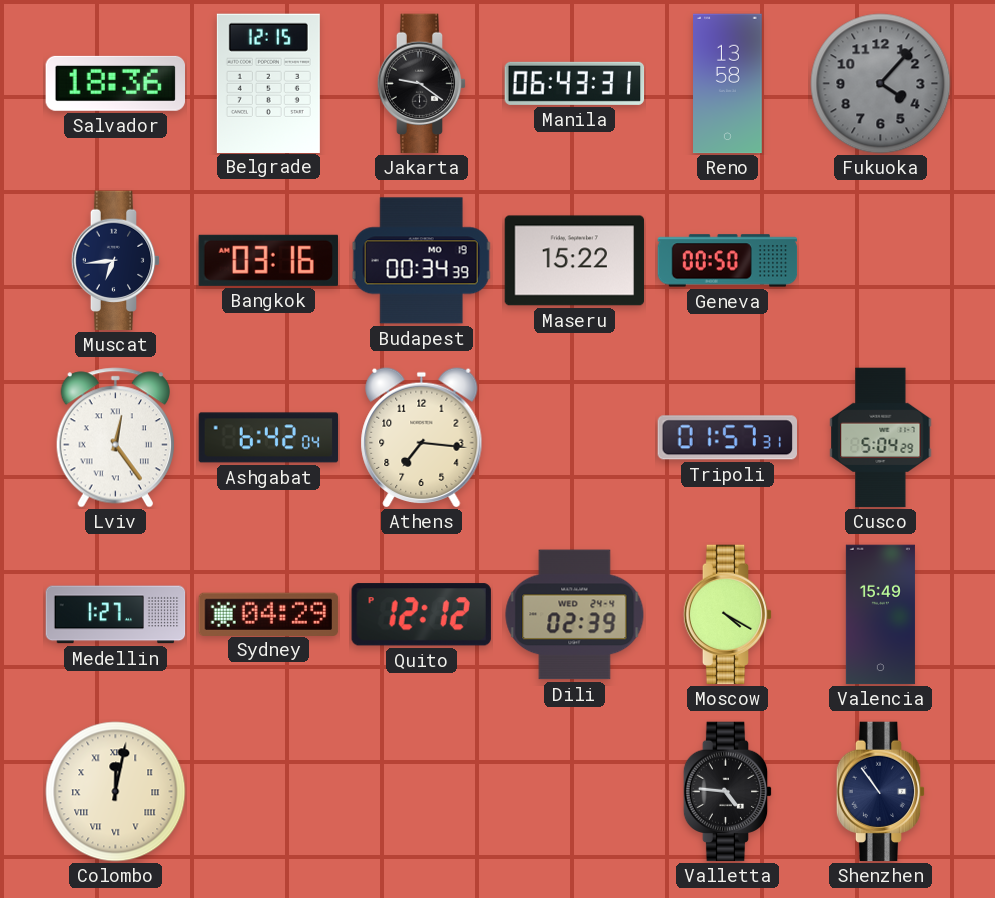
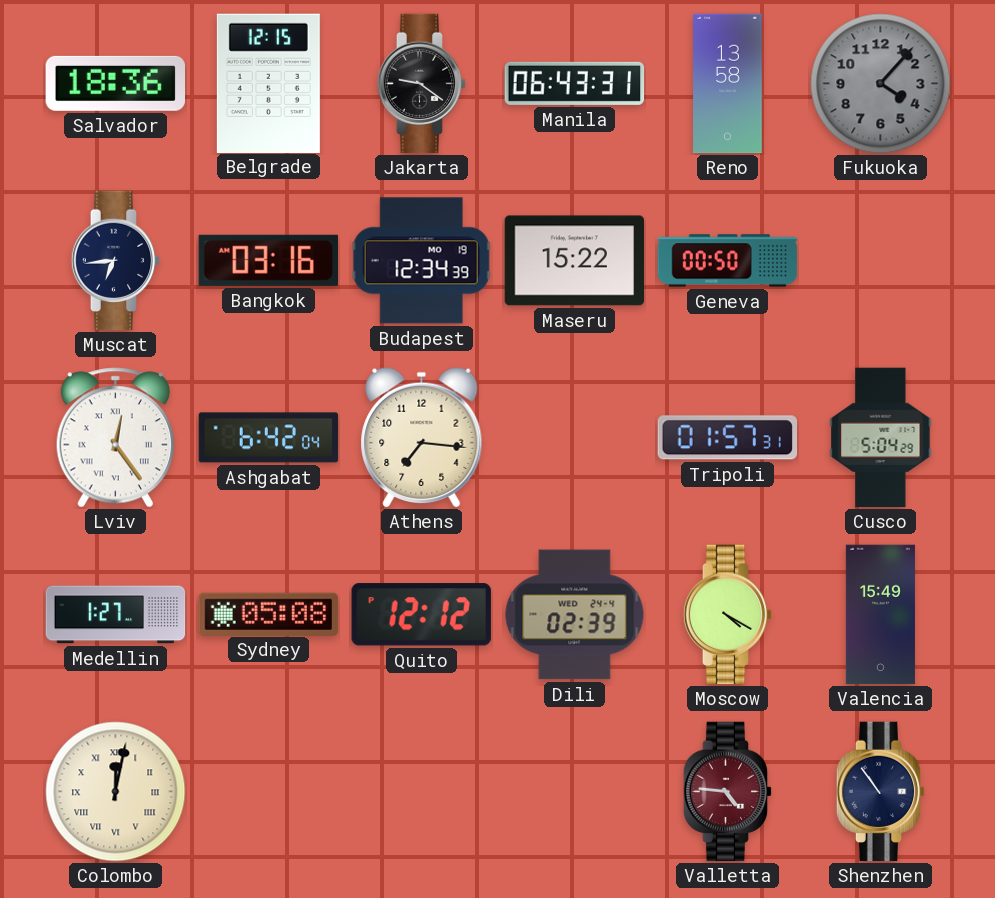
Budapest: 00:34 -> 12:34
Sydney: 04:29 -> 05:08
Valletta dial: black -> burgundy
